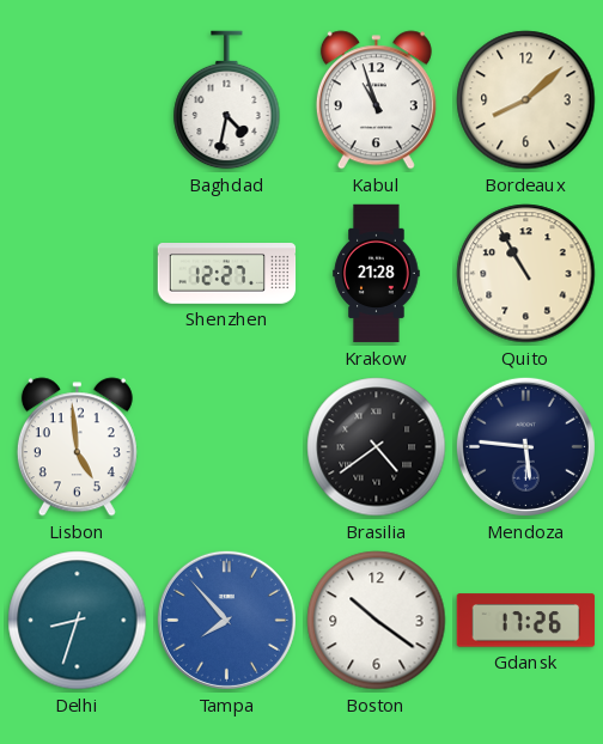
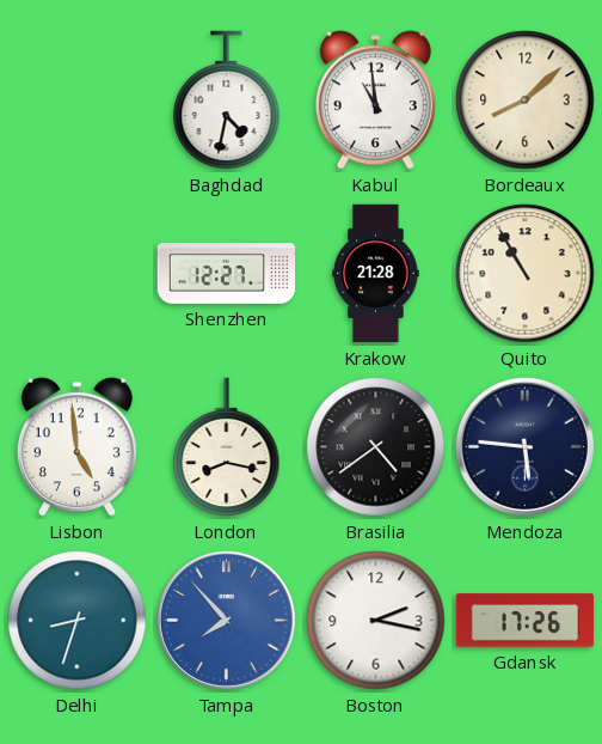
Kabul: 10:57 -> 10:59
London: none -> 8:17
Boston: 10:21 -> 2:17
